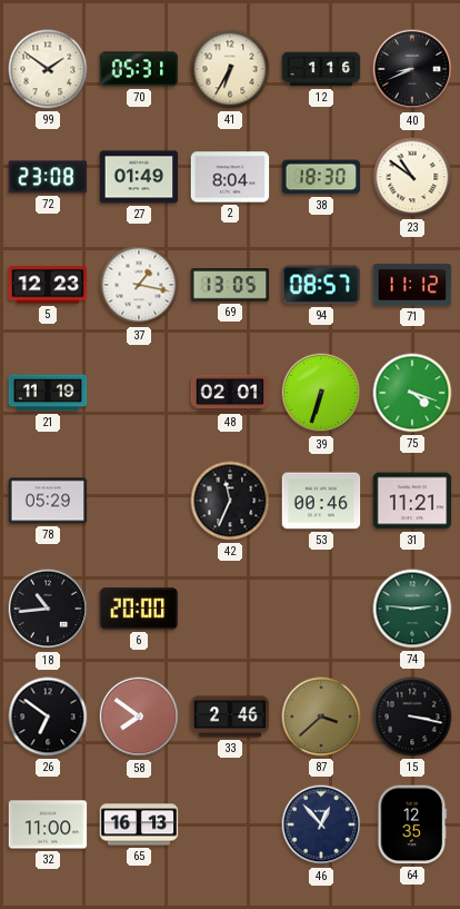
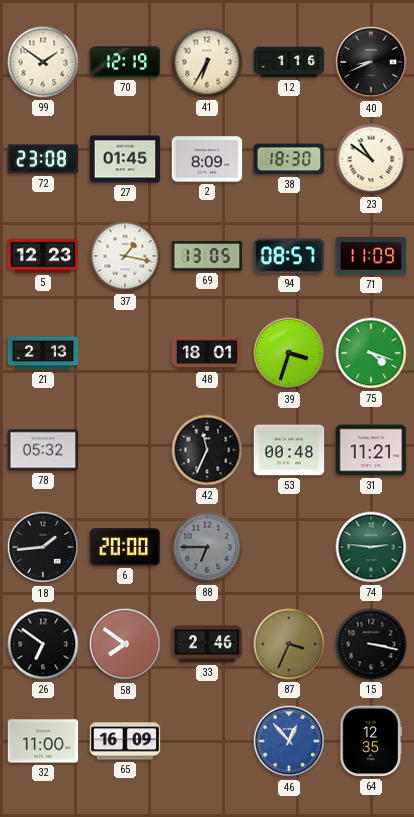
70: 05:31 -> 12:19
27: 01:49 -> 01:45
2: 8:04 -> 8:09
71: 11:12 -> 11:09
21: 11:19 -> 2:13
48: 02:01 -> 18:01
39: 6:33 -> 3:33
78: 05:29 -> 05:32
53: 00:46 -> 00:48
18: 10:44 -> 1:44
88: none -> 6:45
87: 3:38 -> 3:34
65: 16:13 -> 16:09
46 dial: navy -> blue
